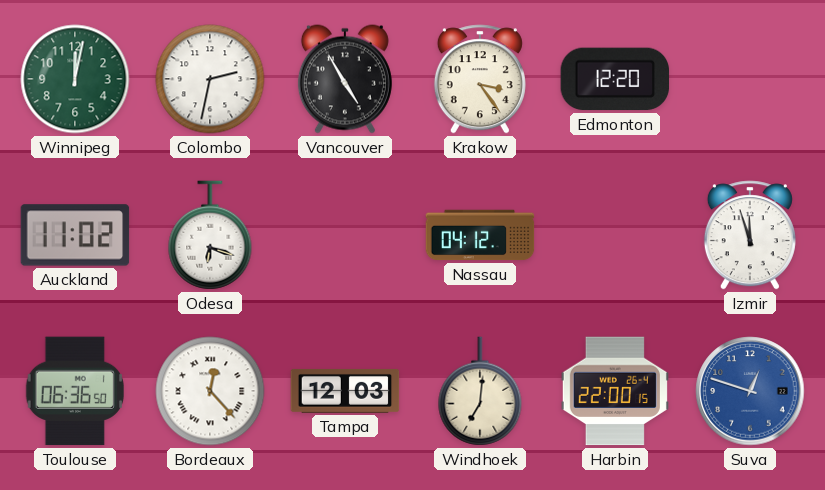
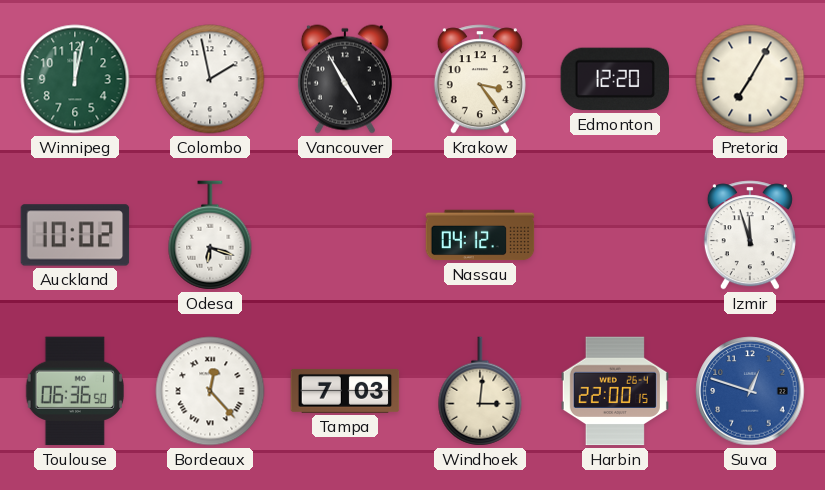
Colombo: 2:32 -> 1:58
Pretoria: none -> 7:05
Auckland: 11:02 -> 10:02
Tampa: 12:03 -> 7:03
Windhoek: 7:01 -> 3:01
